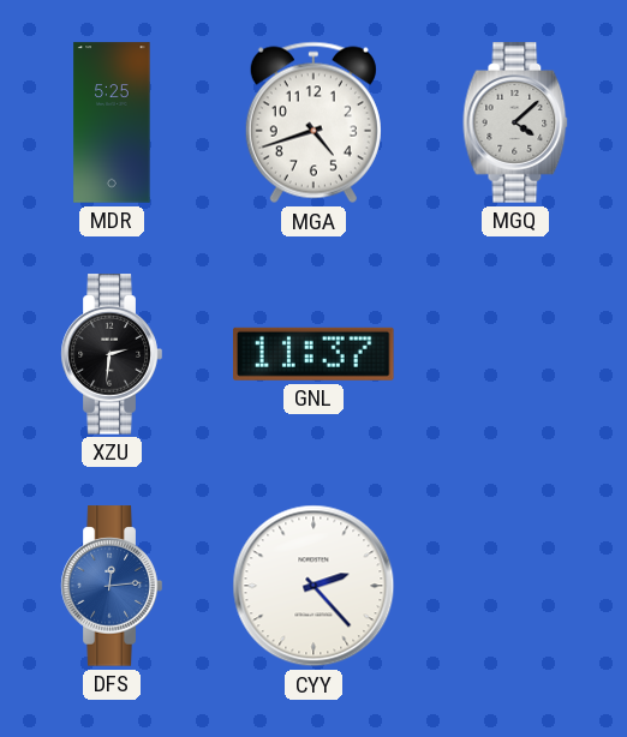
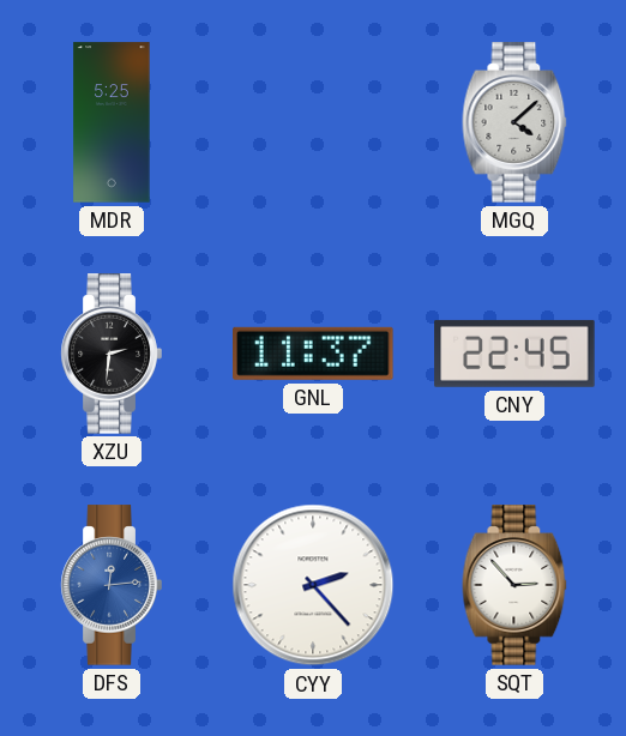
MGA: 4:42 -> none
CNY: none -> 22:45
SQT: none -> 2:53
